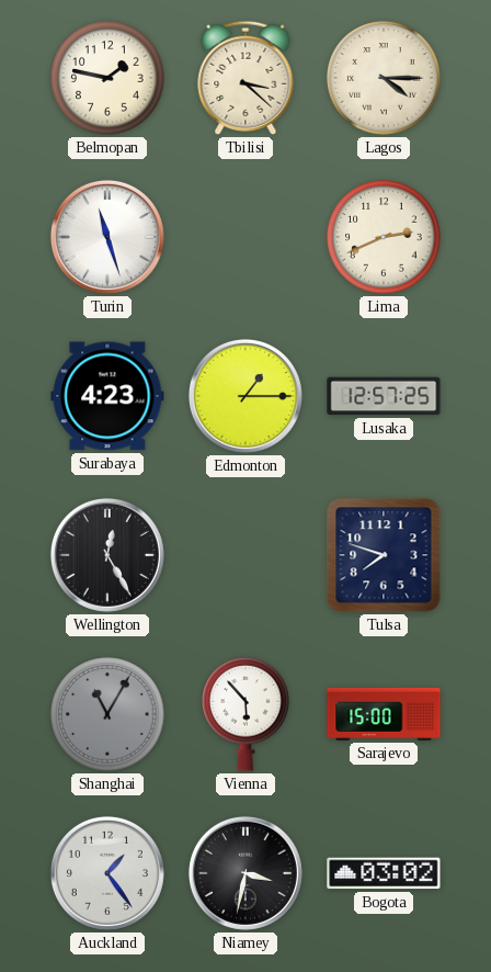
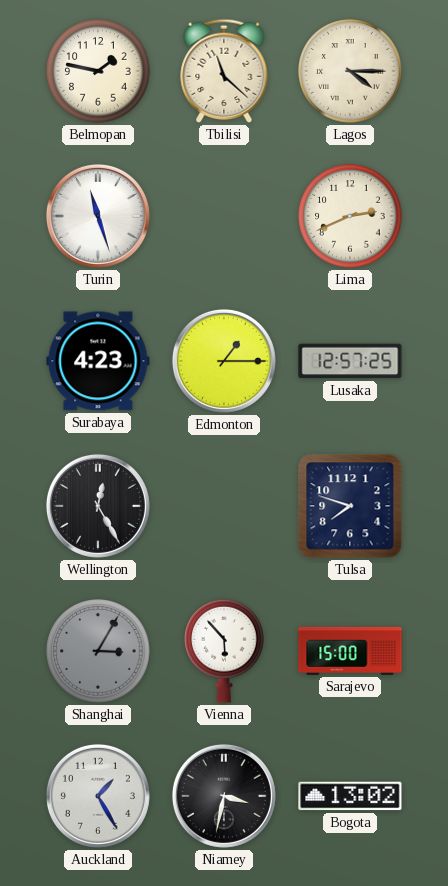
Tbilisi: 3:22 -> 11:22
Shanghai: 11:05 -> 3:05
Auckland: 1:24 -> 1:25
Bogota: 03:02 -> 13:02
